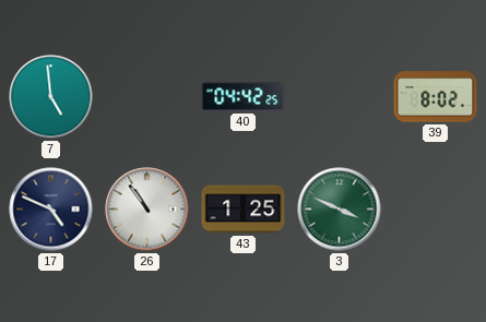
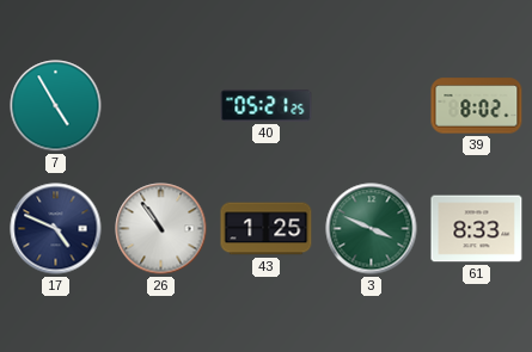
7: 4:59 -> 4:55
40: 04:42 -> 05:21
61: none -> 8:33
